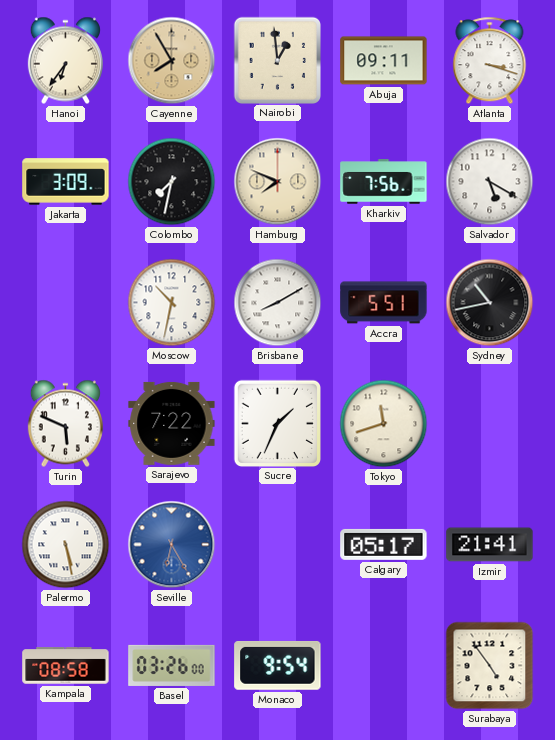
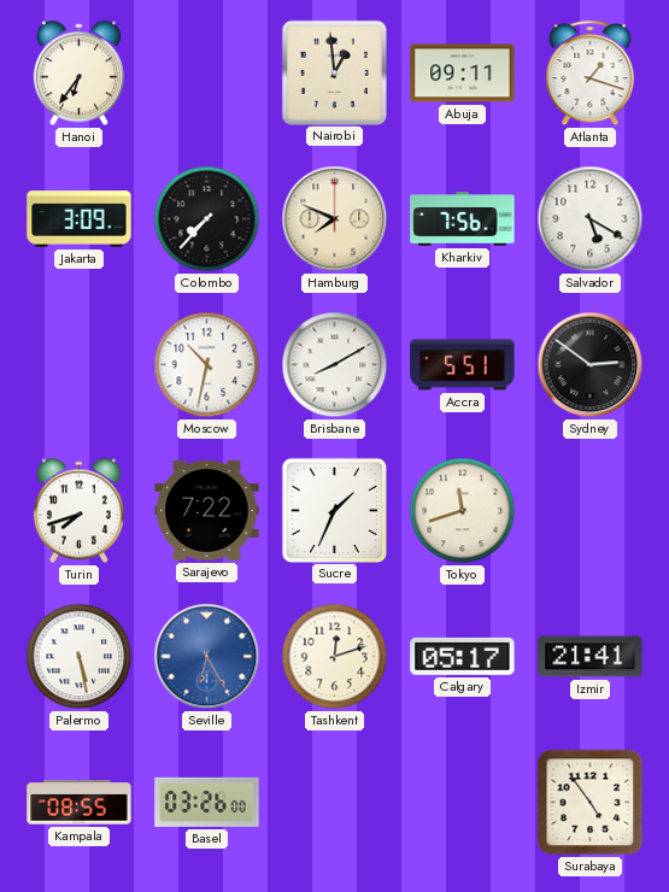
Cayenne: 7:55 -> none
Atlanta: 3:18 -> 1:18
Colombo: 7:32 -> 7:37
Sydney: 10:43 -> 2:51
Turin: 5:49 -> 7:42
Tashkent: none -> 12:12
Kampala: 08:58 -> 08:55
Monaco: 9:54 -> none
